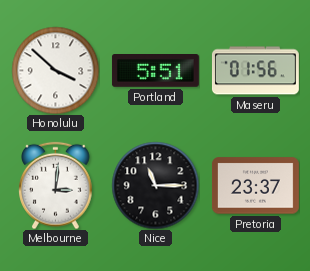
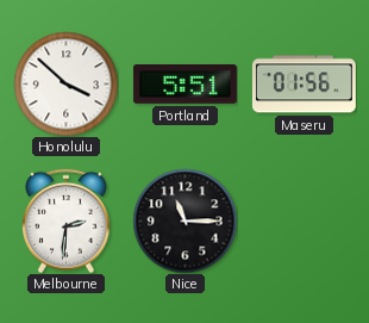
Melbourne: 3:01 -> 2:31
Pretoria: 23:37 -> none
